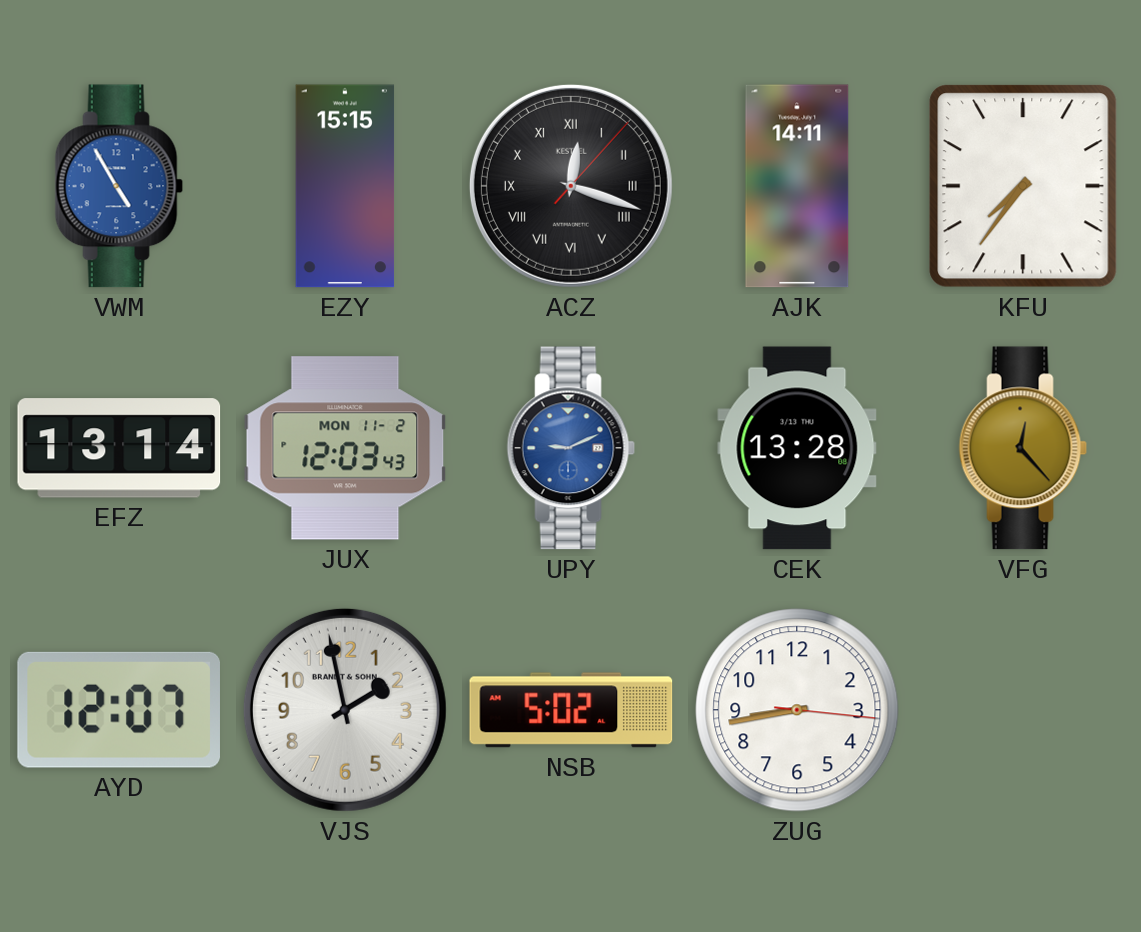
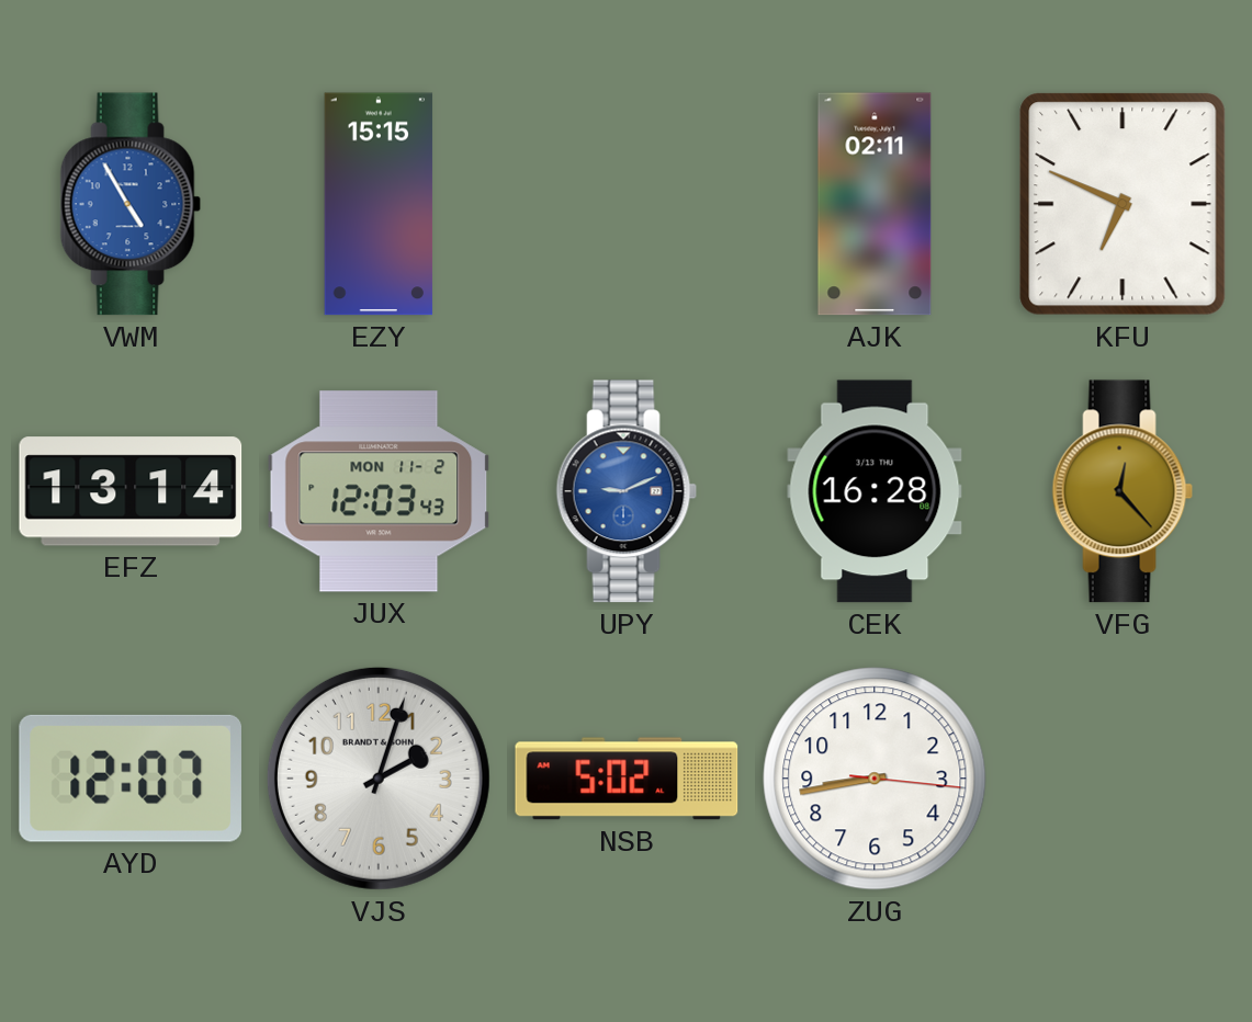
ACZ: 12:18 -> none
AJK: 14:11 -> 02:11
KFU: 7:36 -> 6:49
CEK: 13:28 -> 16:28
VJS: 1:58 -> 2:03
